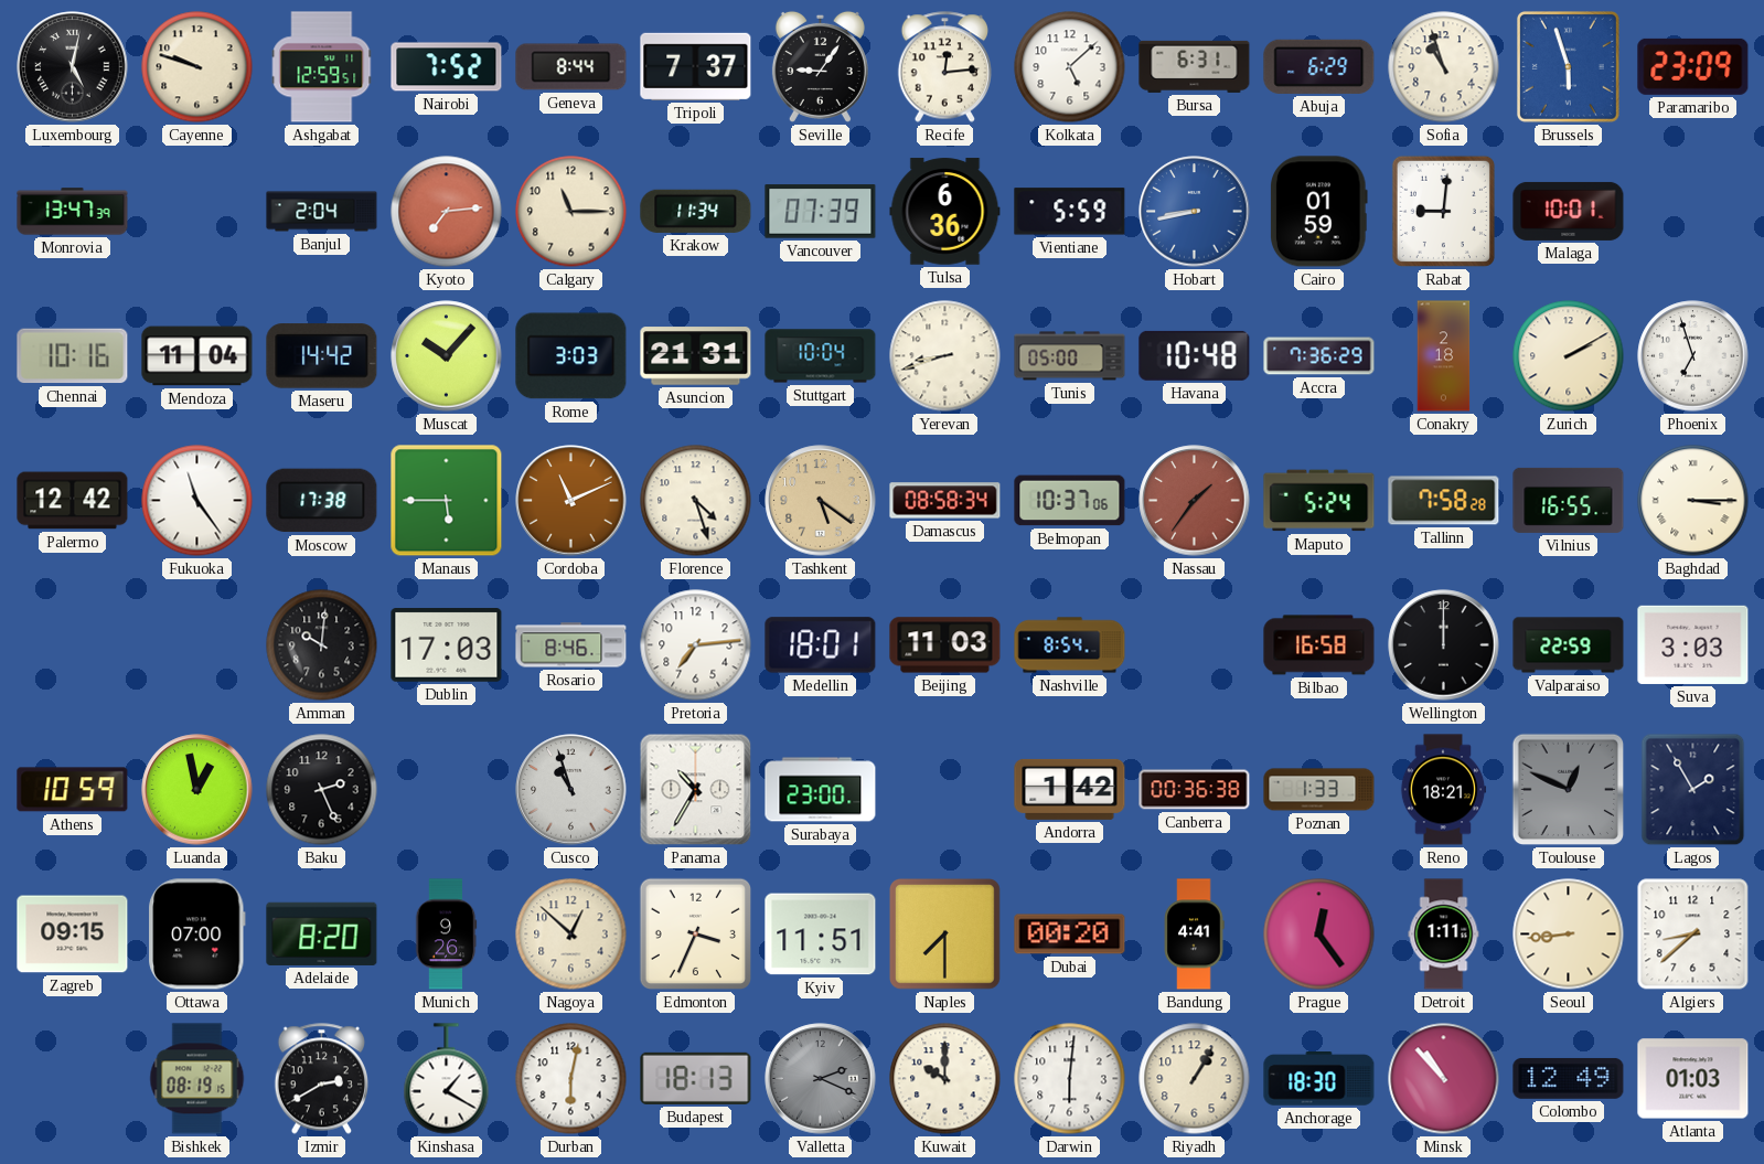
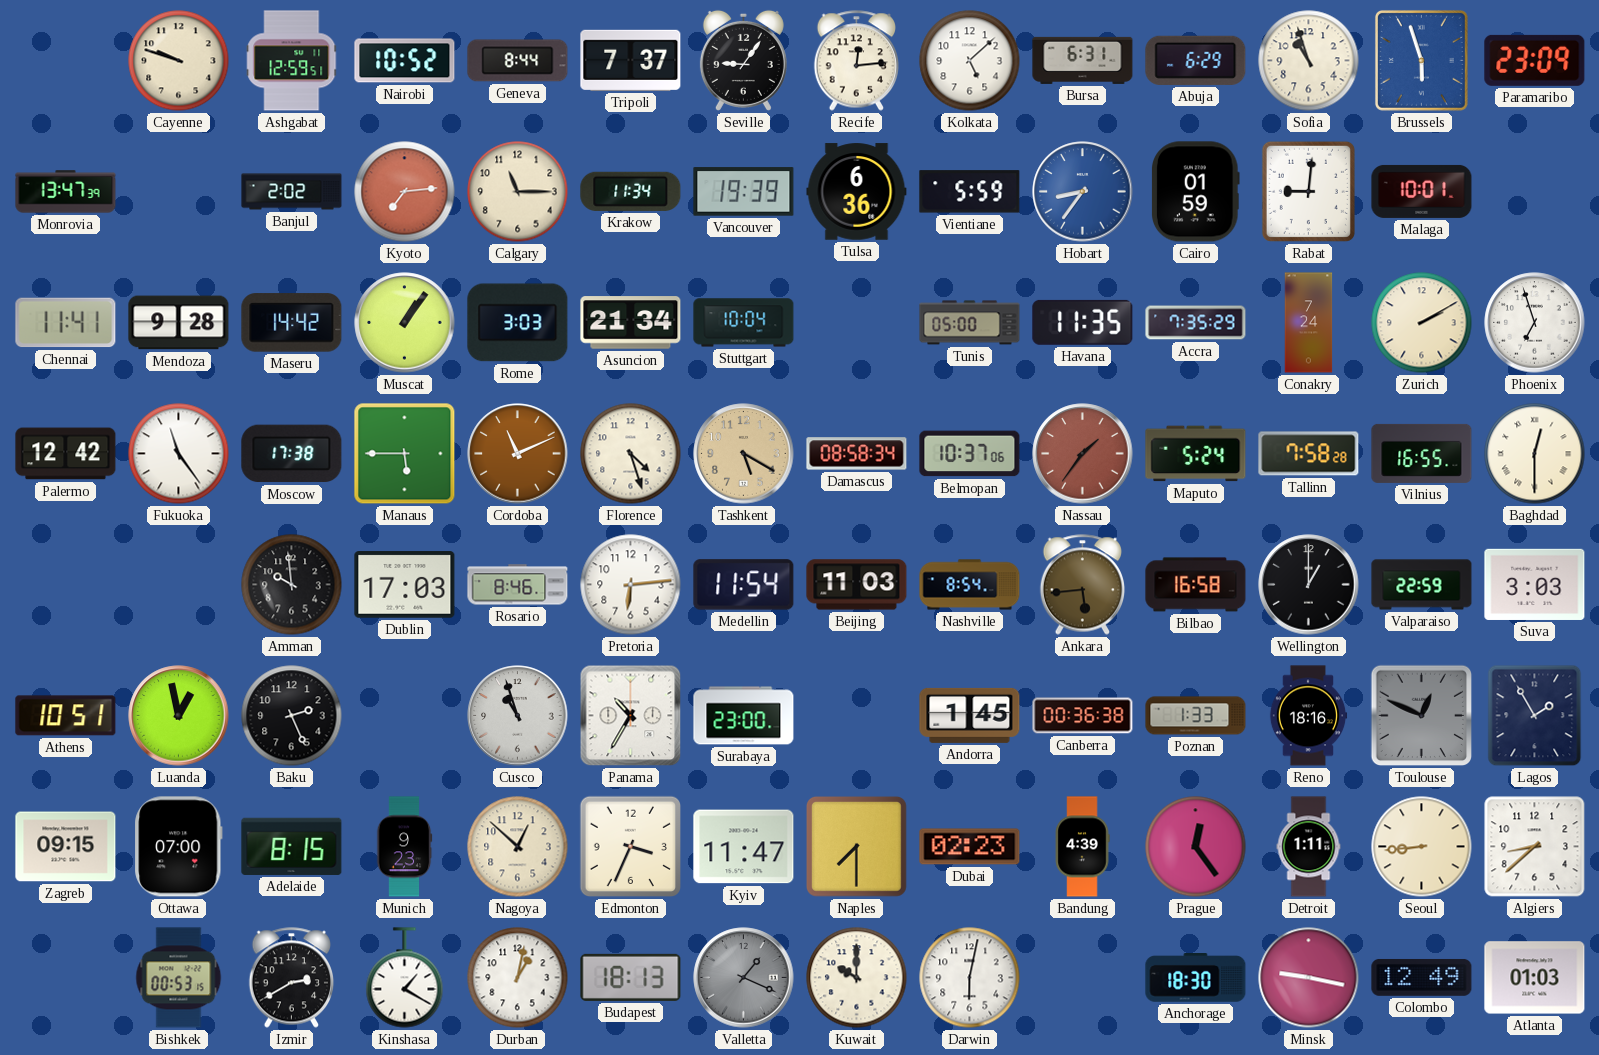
Luxembourg: 5:02 -> none
Nairobi: 7:52 -> 10:52
Banjul: 2:04 -> 2:02
Vancouver: 07:39 -> 19:39
Hobart: 8:43 -> 8:36
Chennai: 10:16 -> 11:41
Mendoza: 11:04 -> 9:28
Muscat: 10:07 -> 1:06
Asuncion: 21:31 -> 21:34
Yerevan: 8:42 -> none
Havana: 10:48 -> 11:35
Accra: 7:36 -> 7:35
Conakry: 2:18 -> 7:24
Tashkent: 5:21 -> 5:20
Baghdad: 3:15 -> 12:30
Amman: 10:01 -> 9:59
Pretoria: 7:14 -> 6:14
Medellin: 18:01 -> 11:54
Ankara: none -> 5:44
Wellington: 12:00 -> 1:00
Athens: 10:59 -> 10:51
Andorra: 1:42 -> 1:45
Reno: 18:21 -> 18:16
Adelaide: 8:20 -> 8:15
Munich: 9:26 -> 9:23
Kyiv: 11:51 -> 11:47
Dubai: 00:20 -> 02:23
Bandung: 4:41 -> 4:39
Bishkek: 08:19 -> 00:53
Durban: 6:02 -> 1:02
Valletta: 2:19 -> 1:19
Darwin: 6:01 -> 6:02
Riyadh: 1:05 -> none
Minsk: 10:53 -> 9:17
